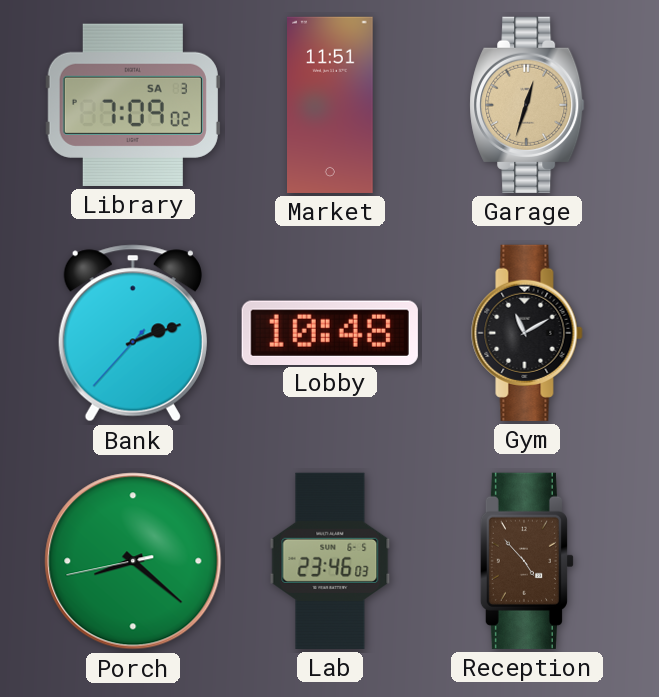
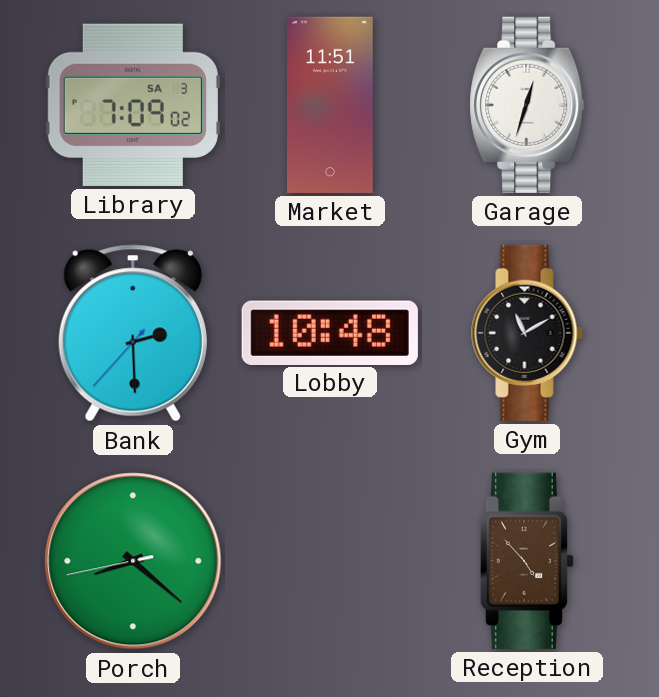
Garage dial: champagne -> white
Bank: 2:11 -> 2:29
Lab: 23:46 -> none
